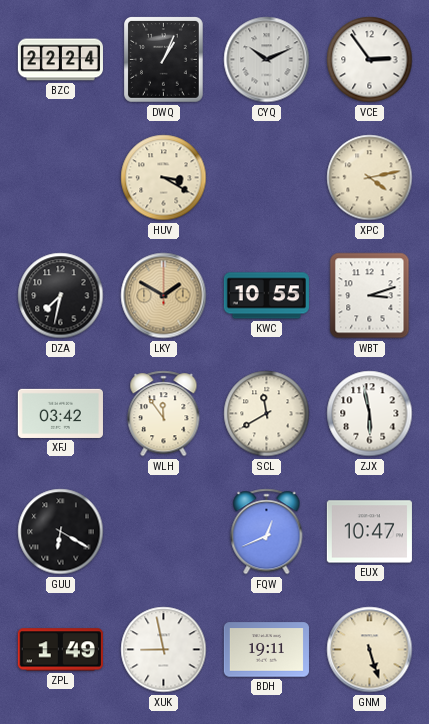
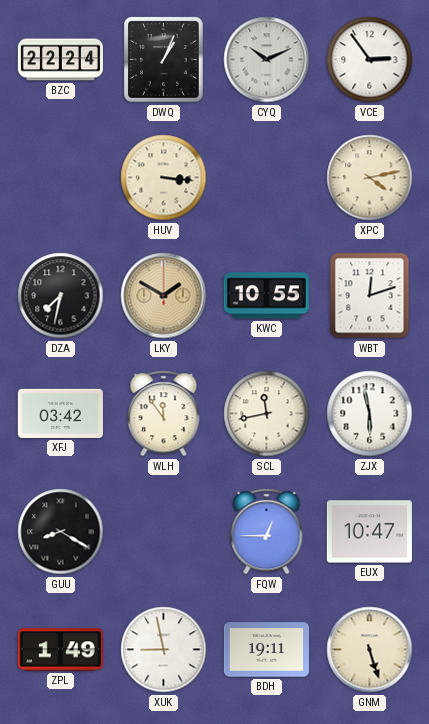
HUV: 3:20 -> 3:16
WBT: 3:12 -> 12:12
SCL: 11:40 -> 11:43
GUU: 6:20 -> 8:20
FQW: 12:41 -> 12:45
